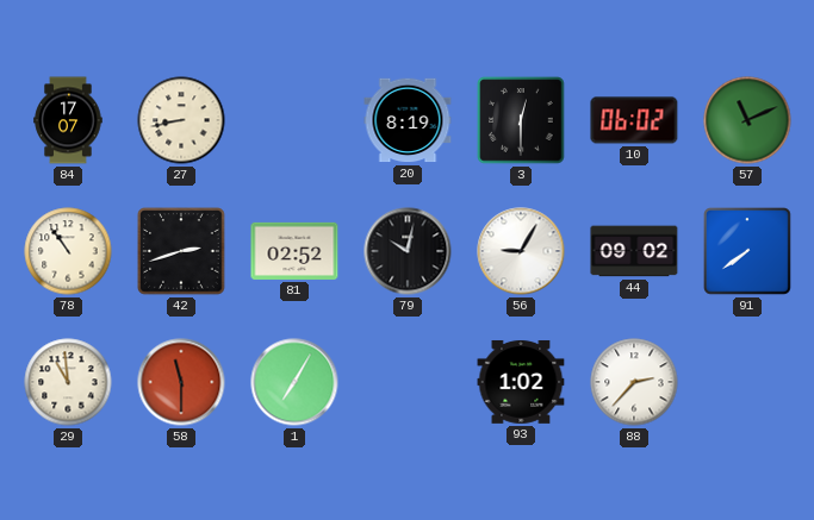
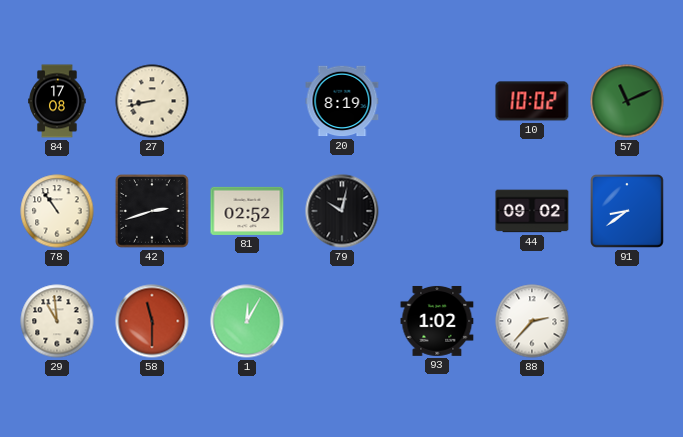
84: 17:07 -> 17:08
3: 12:30 -> none
10: 06:02 -> 10:02
56: 9:05 -> none
91: 7:39 -> 8:39
1: 7:05 -> 12:05
